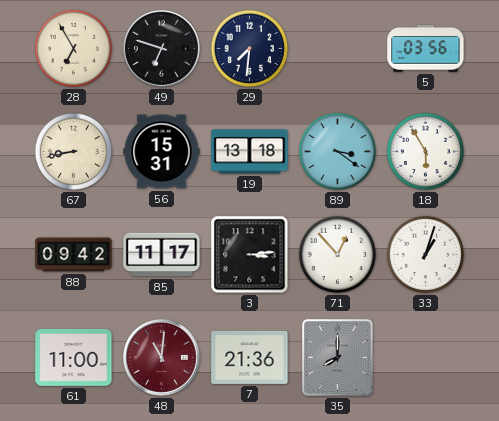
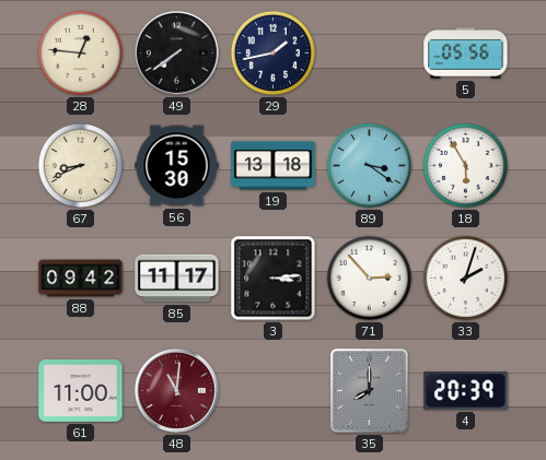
28: 6:55 -> 12:46
49: 6:48 -> 7:39
29: 7:31 -> 1:43
5: 03:56 -> 05:56
67: 8:43 -> 8:41
56: 15:31 -> 15:30
71: 12:53 -> 2:53
33: 1:03 -> 2:03
7: 21:36 -> none
4: none -> 20:39
